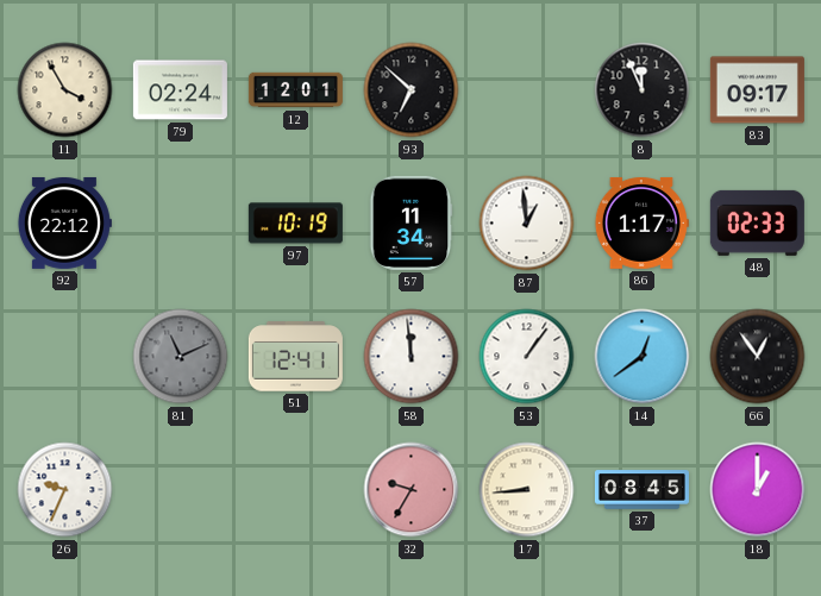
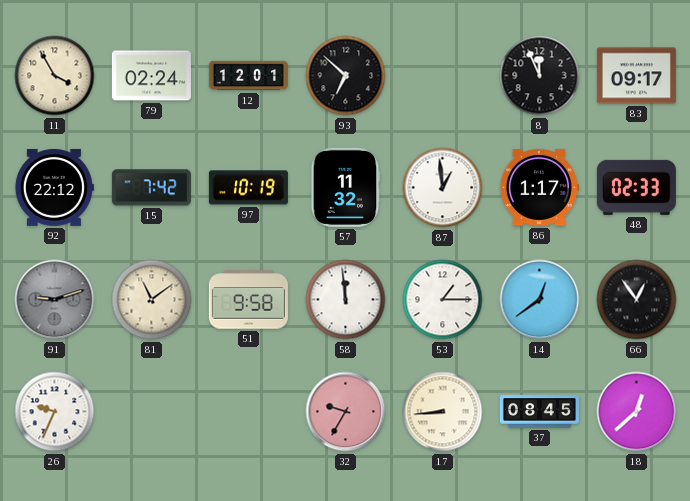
15: none -> 7:42
57: 11:34 -> 11:32
91: none -> 9:12
81: 11:11 -> 11:09
81 dial: grey -> cream
51: 12:41 -> 9:58
53: 1:06 -> 1:15
18: 1:00 -> 12:38
